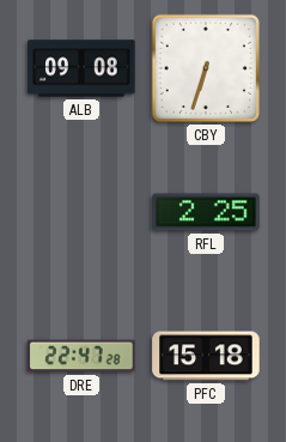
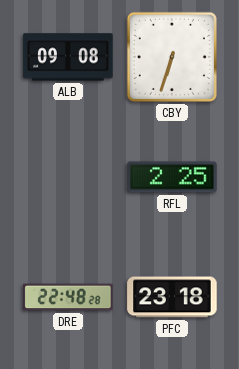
DRE: 22:47 -> 22:48
PFC: 15:18 -> 23:18
